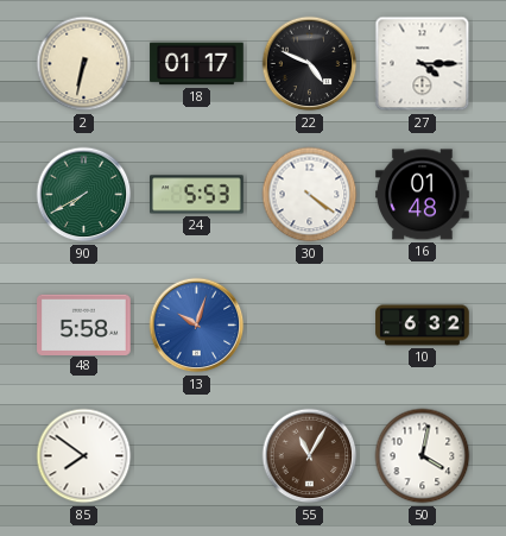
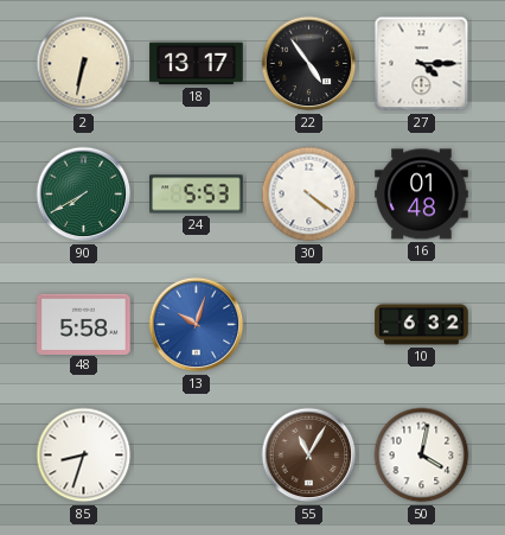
18: 01:17 -> 13:17
22: 4:49 -> 4:54
85: 7:51 -> 8:33
